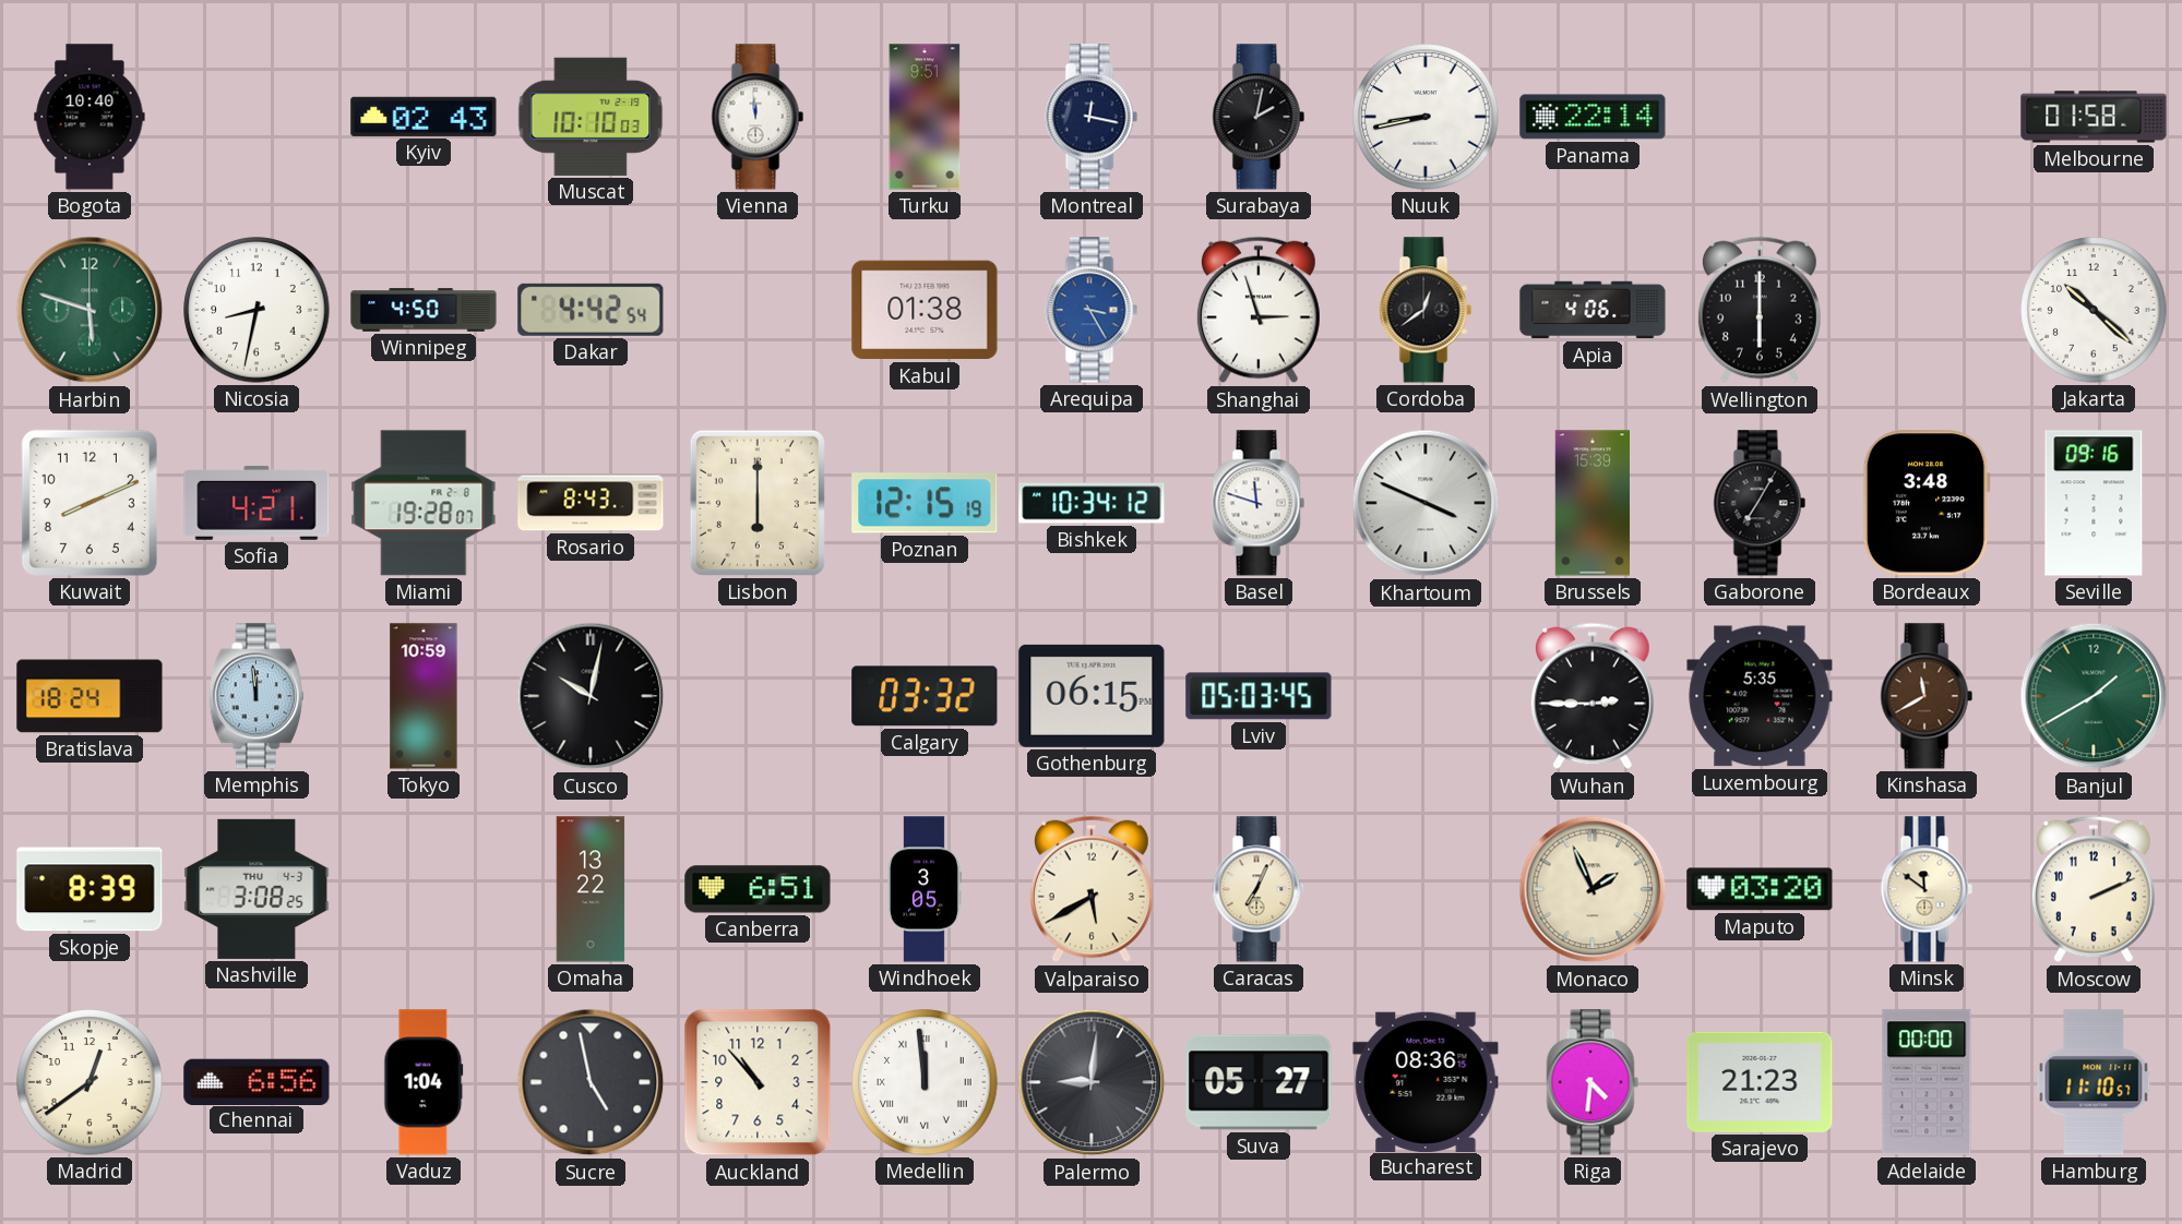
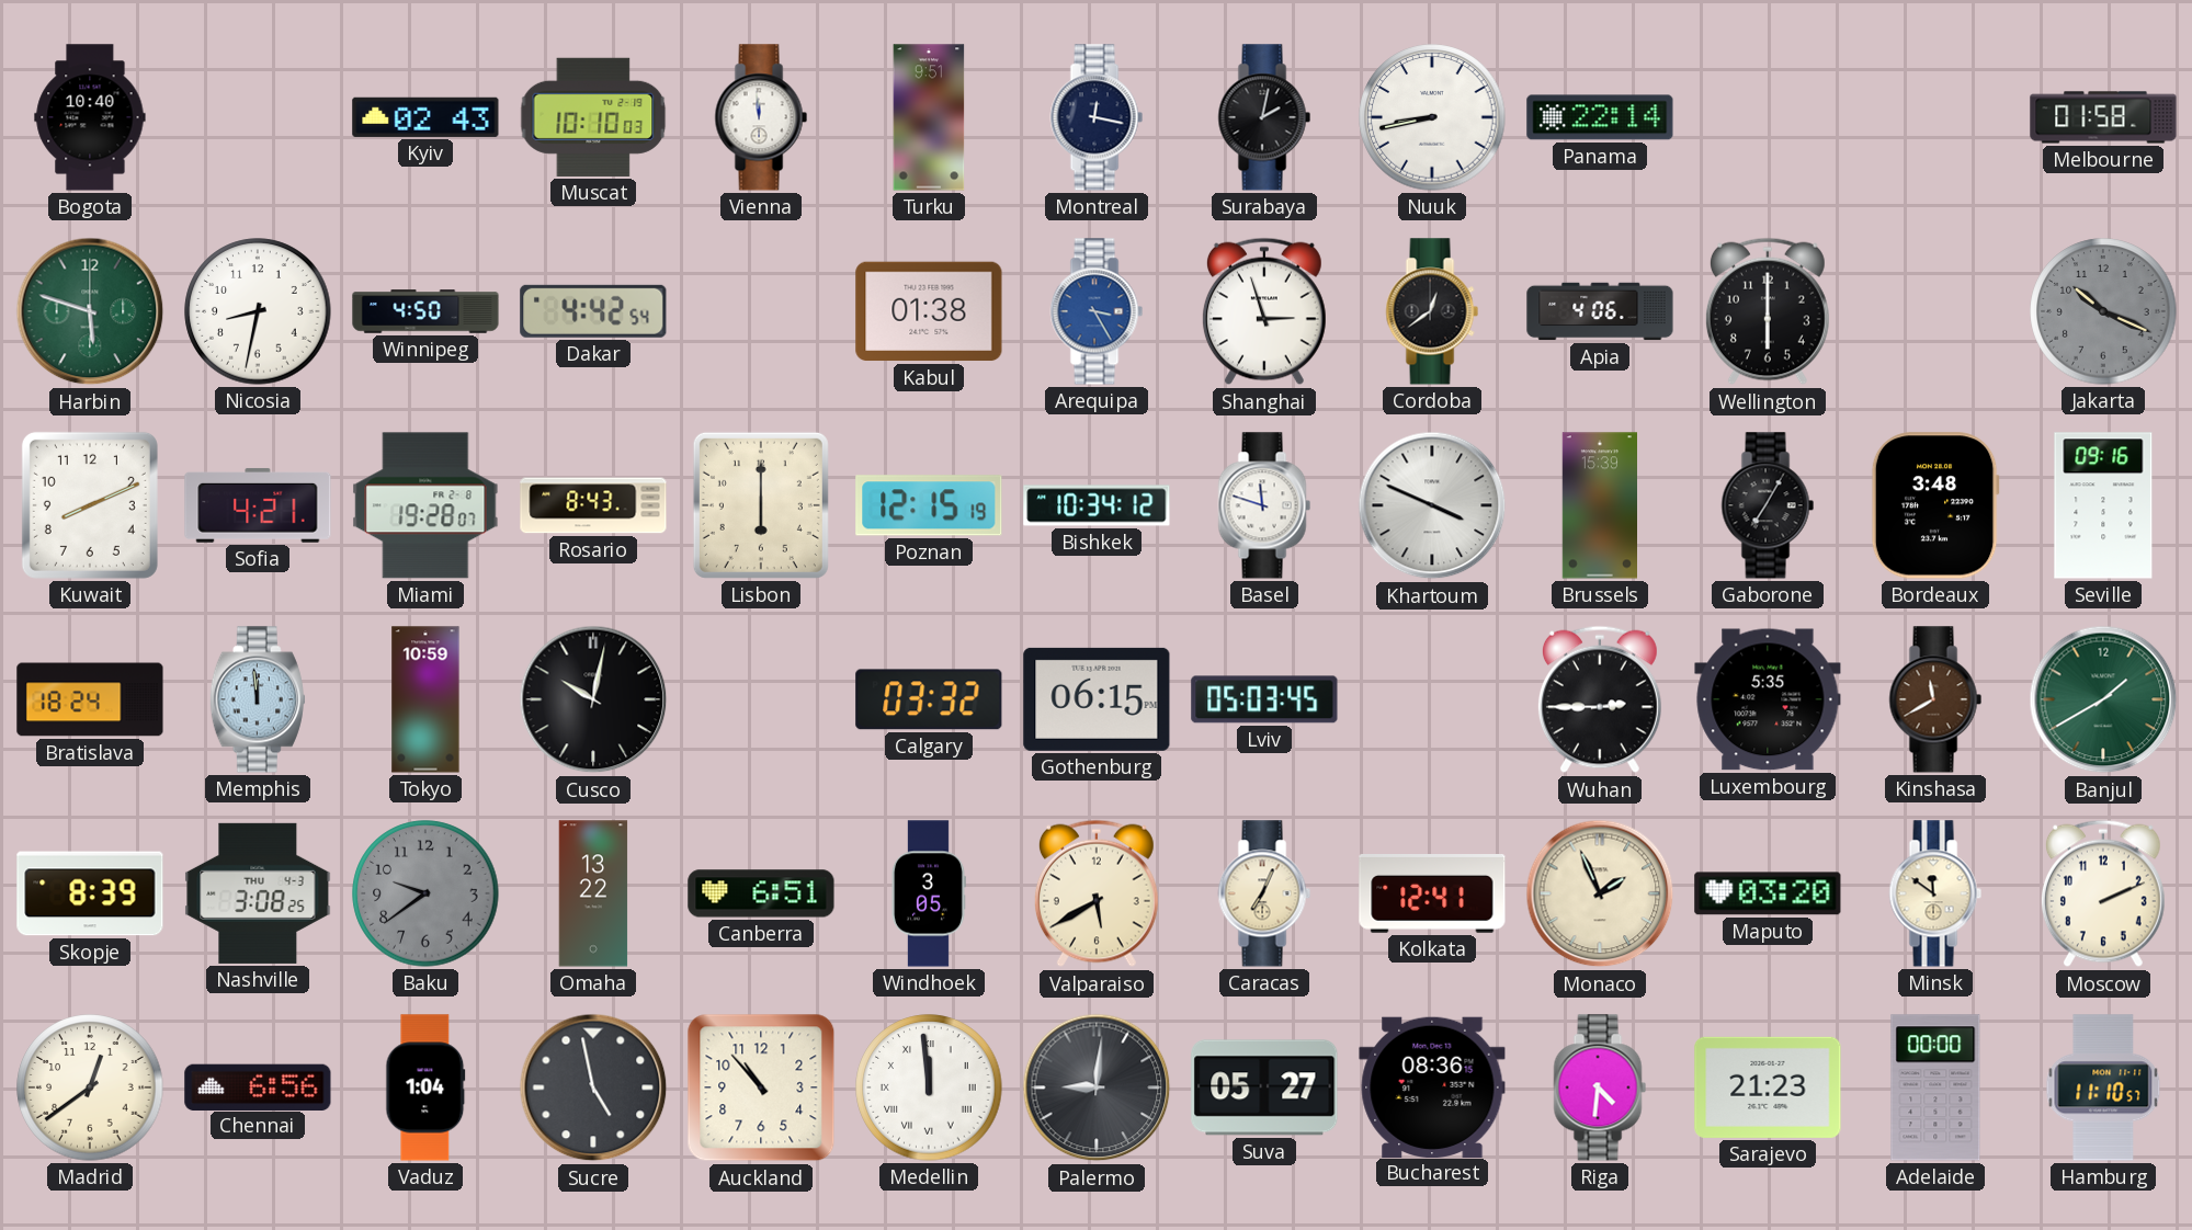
Jakarta: 10:22 -> 10:19
Jakarta dial: white -> grey
Baku: none -> 9:39
Kolkata: none -> 12:41
